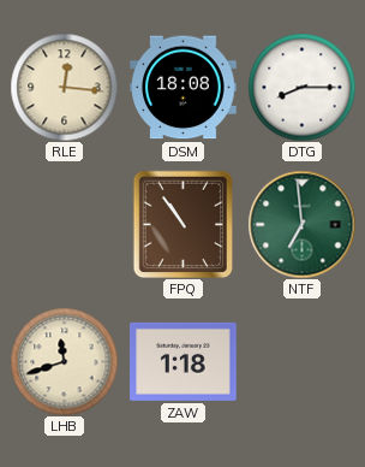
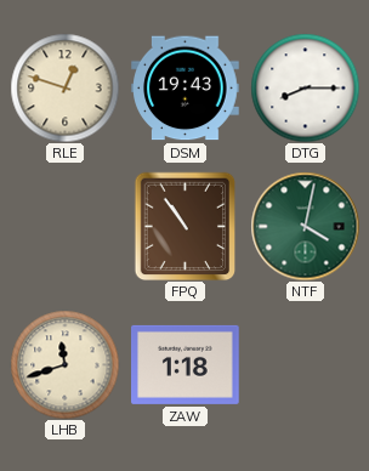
RLE: 12:16 -> 12:48
DSM: 18:08 -> 19:43
NTF: 6:59 -> 4:02
